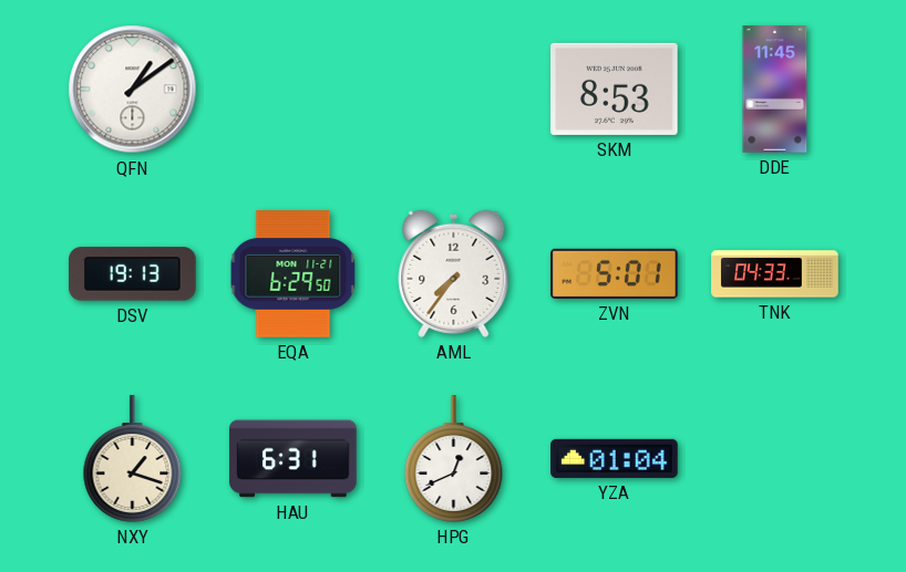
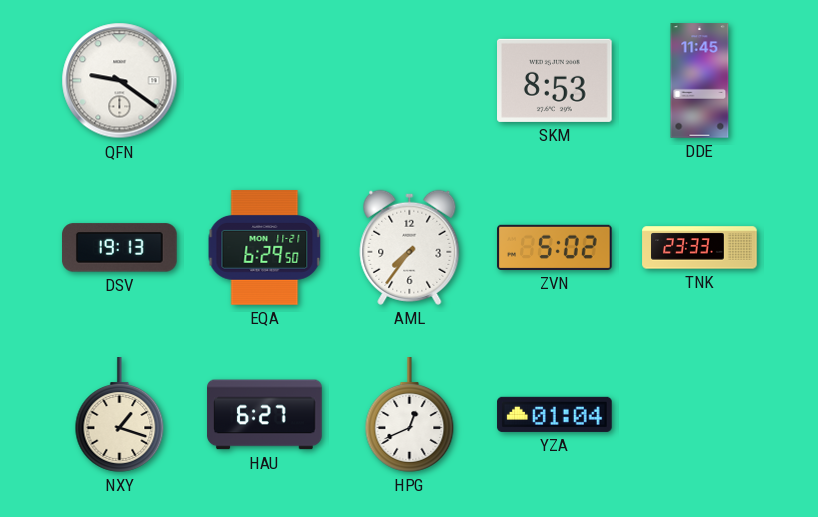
QFN: 1:09 -> 9:21
ZVN: 5:01 -> 5:02
TNK: 04:33 -> 23:33
HAU: 6:31 -> 6:27
